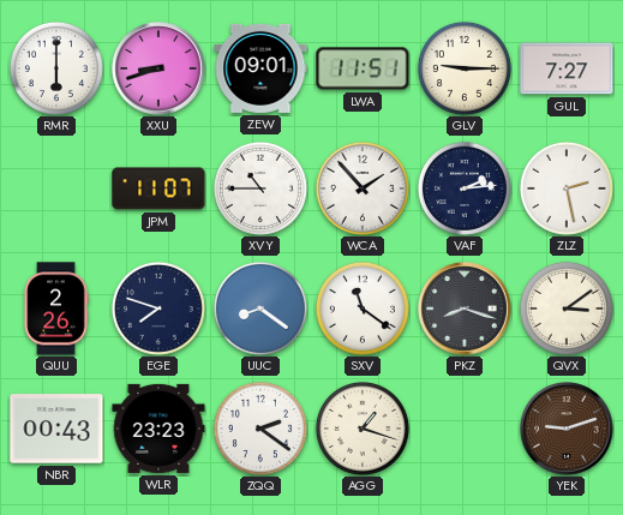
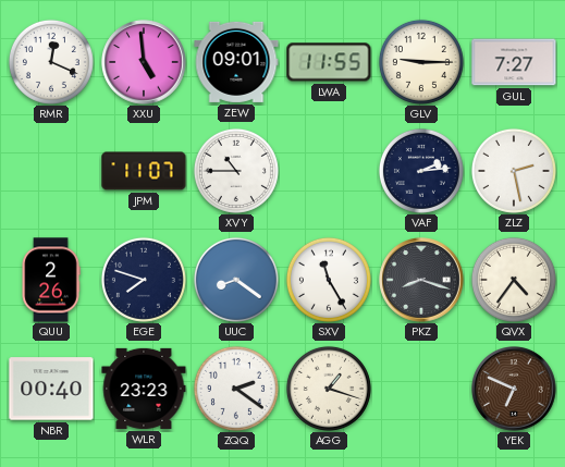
RMR: 6:00 -> 12:19
XXU: 8:42 -> 4:59
LWA: 11:51 -> 11:55
WCA: 1:53 -> none
SXV: 11:21 -> 11:25
QVX: 3:09 -> 4:36
NBR: 00:43 -> 00:40
YEK: 9:12 -> 6:49
